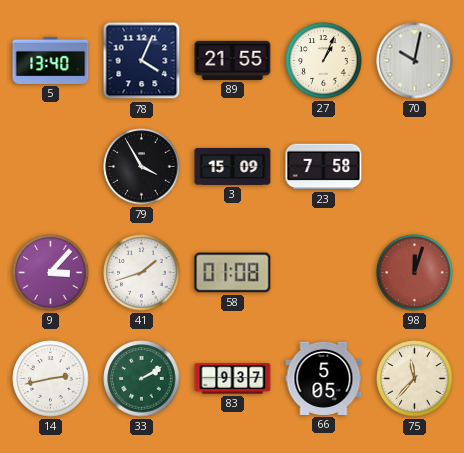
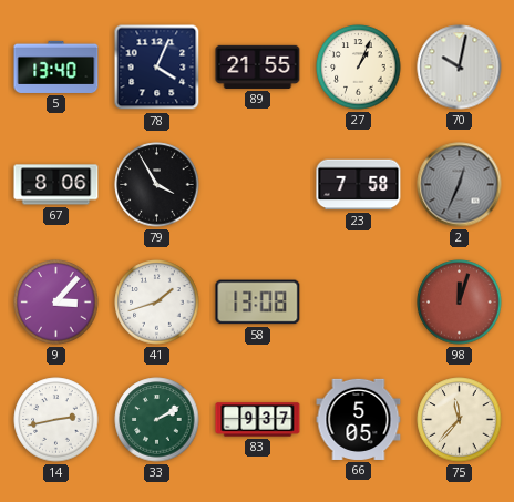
67: none -> 8:06
3: 15:09 -> none
2: none -> 12:34
58: 01:08 -> 13:08
